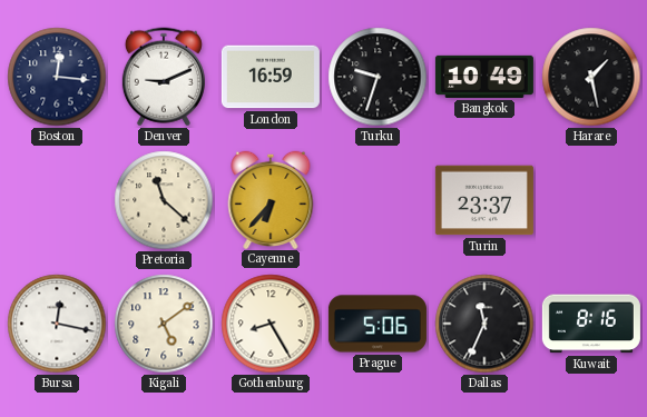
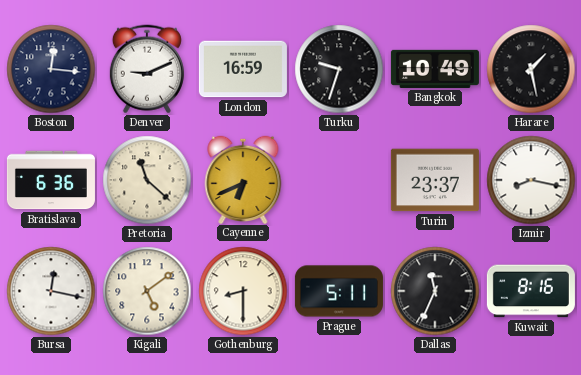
Bratislava: none -> 6:36
Cayenne: 6:37 -> 6:41
Izmir: none -> 8:17
Gothenburg: 8:25 -> 8:30
Prague: 5:06 -> 5:11
